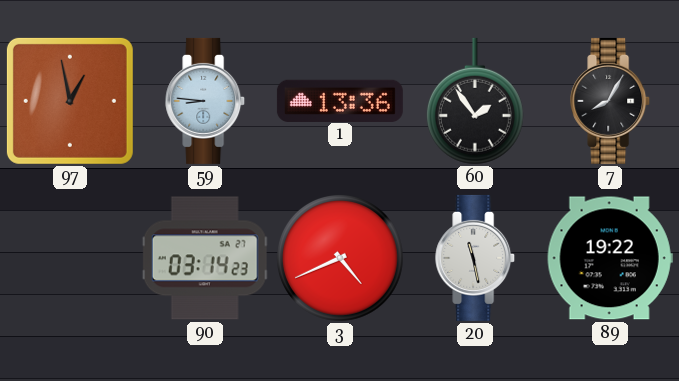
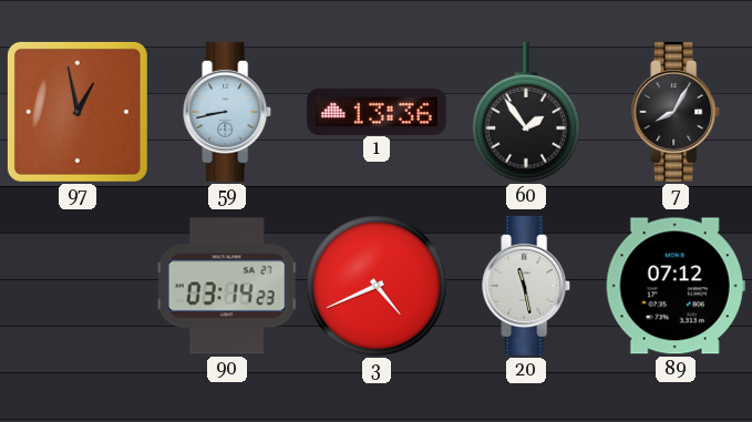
59: 8:46 -> 8:43
89: 19:22 -> 07:12
